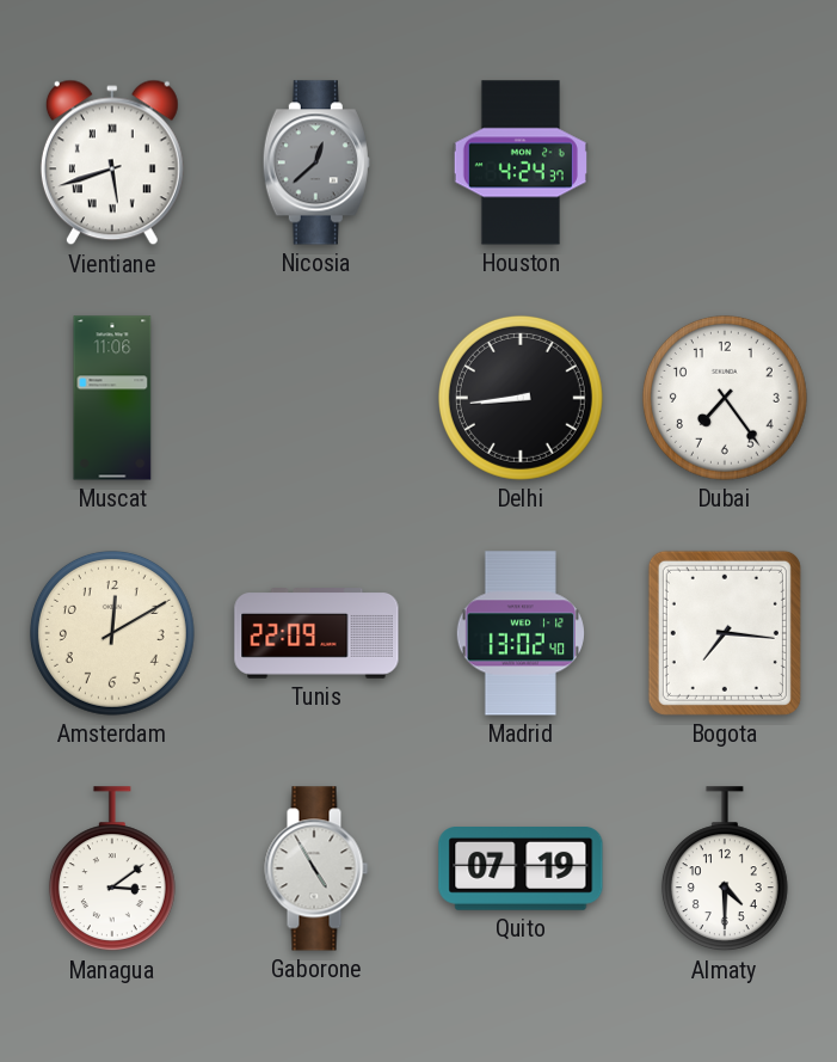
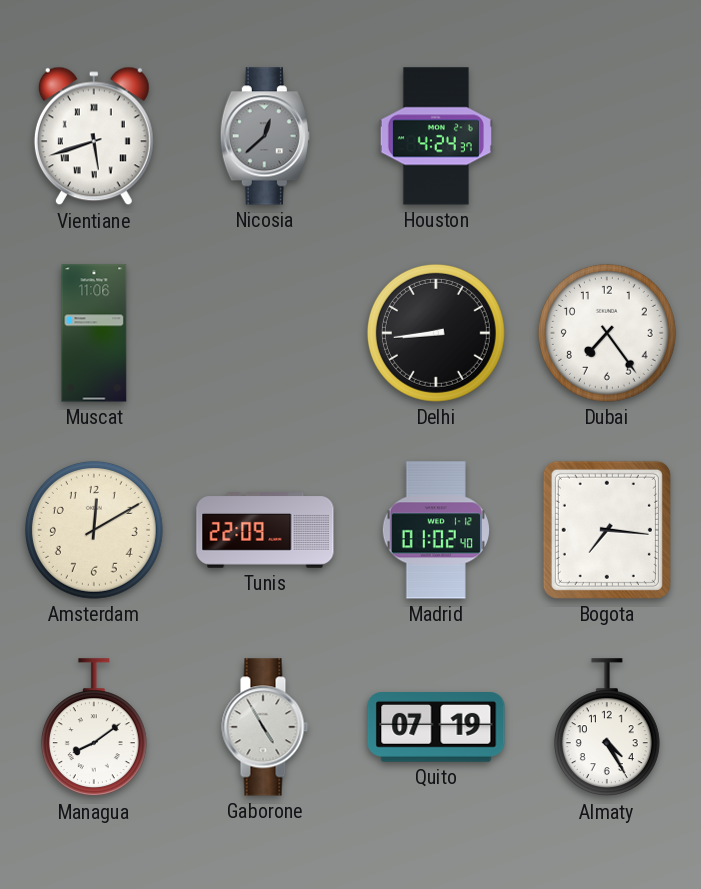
Madrid: 13:02 -> 01:02
Managua: 3:09 -> 8:09
Almaty: 4:30 -> 4:25
